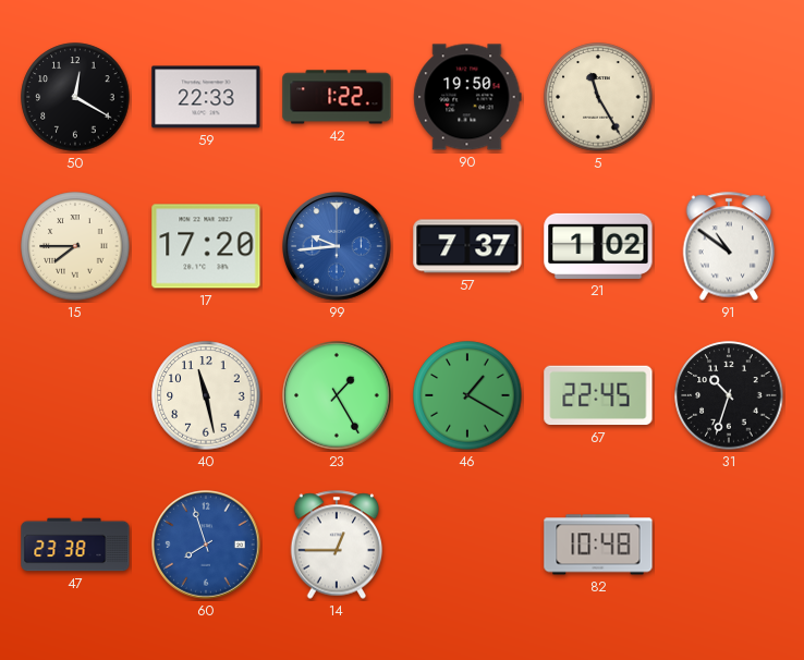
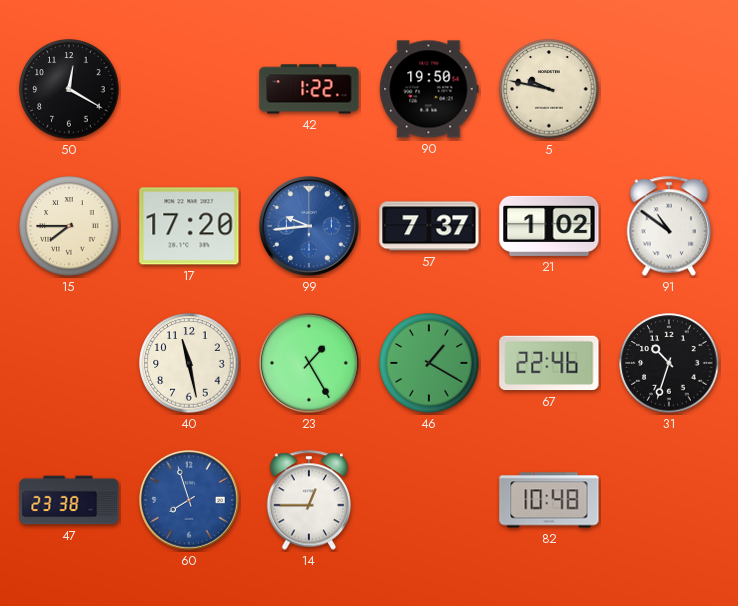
59: 22:33 -> none
5: 11:25 -> 9:47
67: 22:45 -> 22:46
